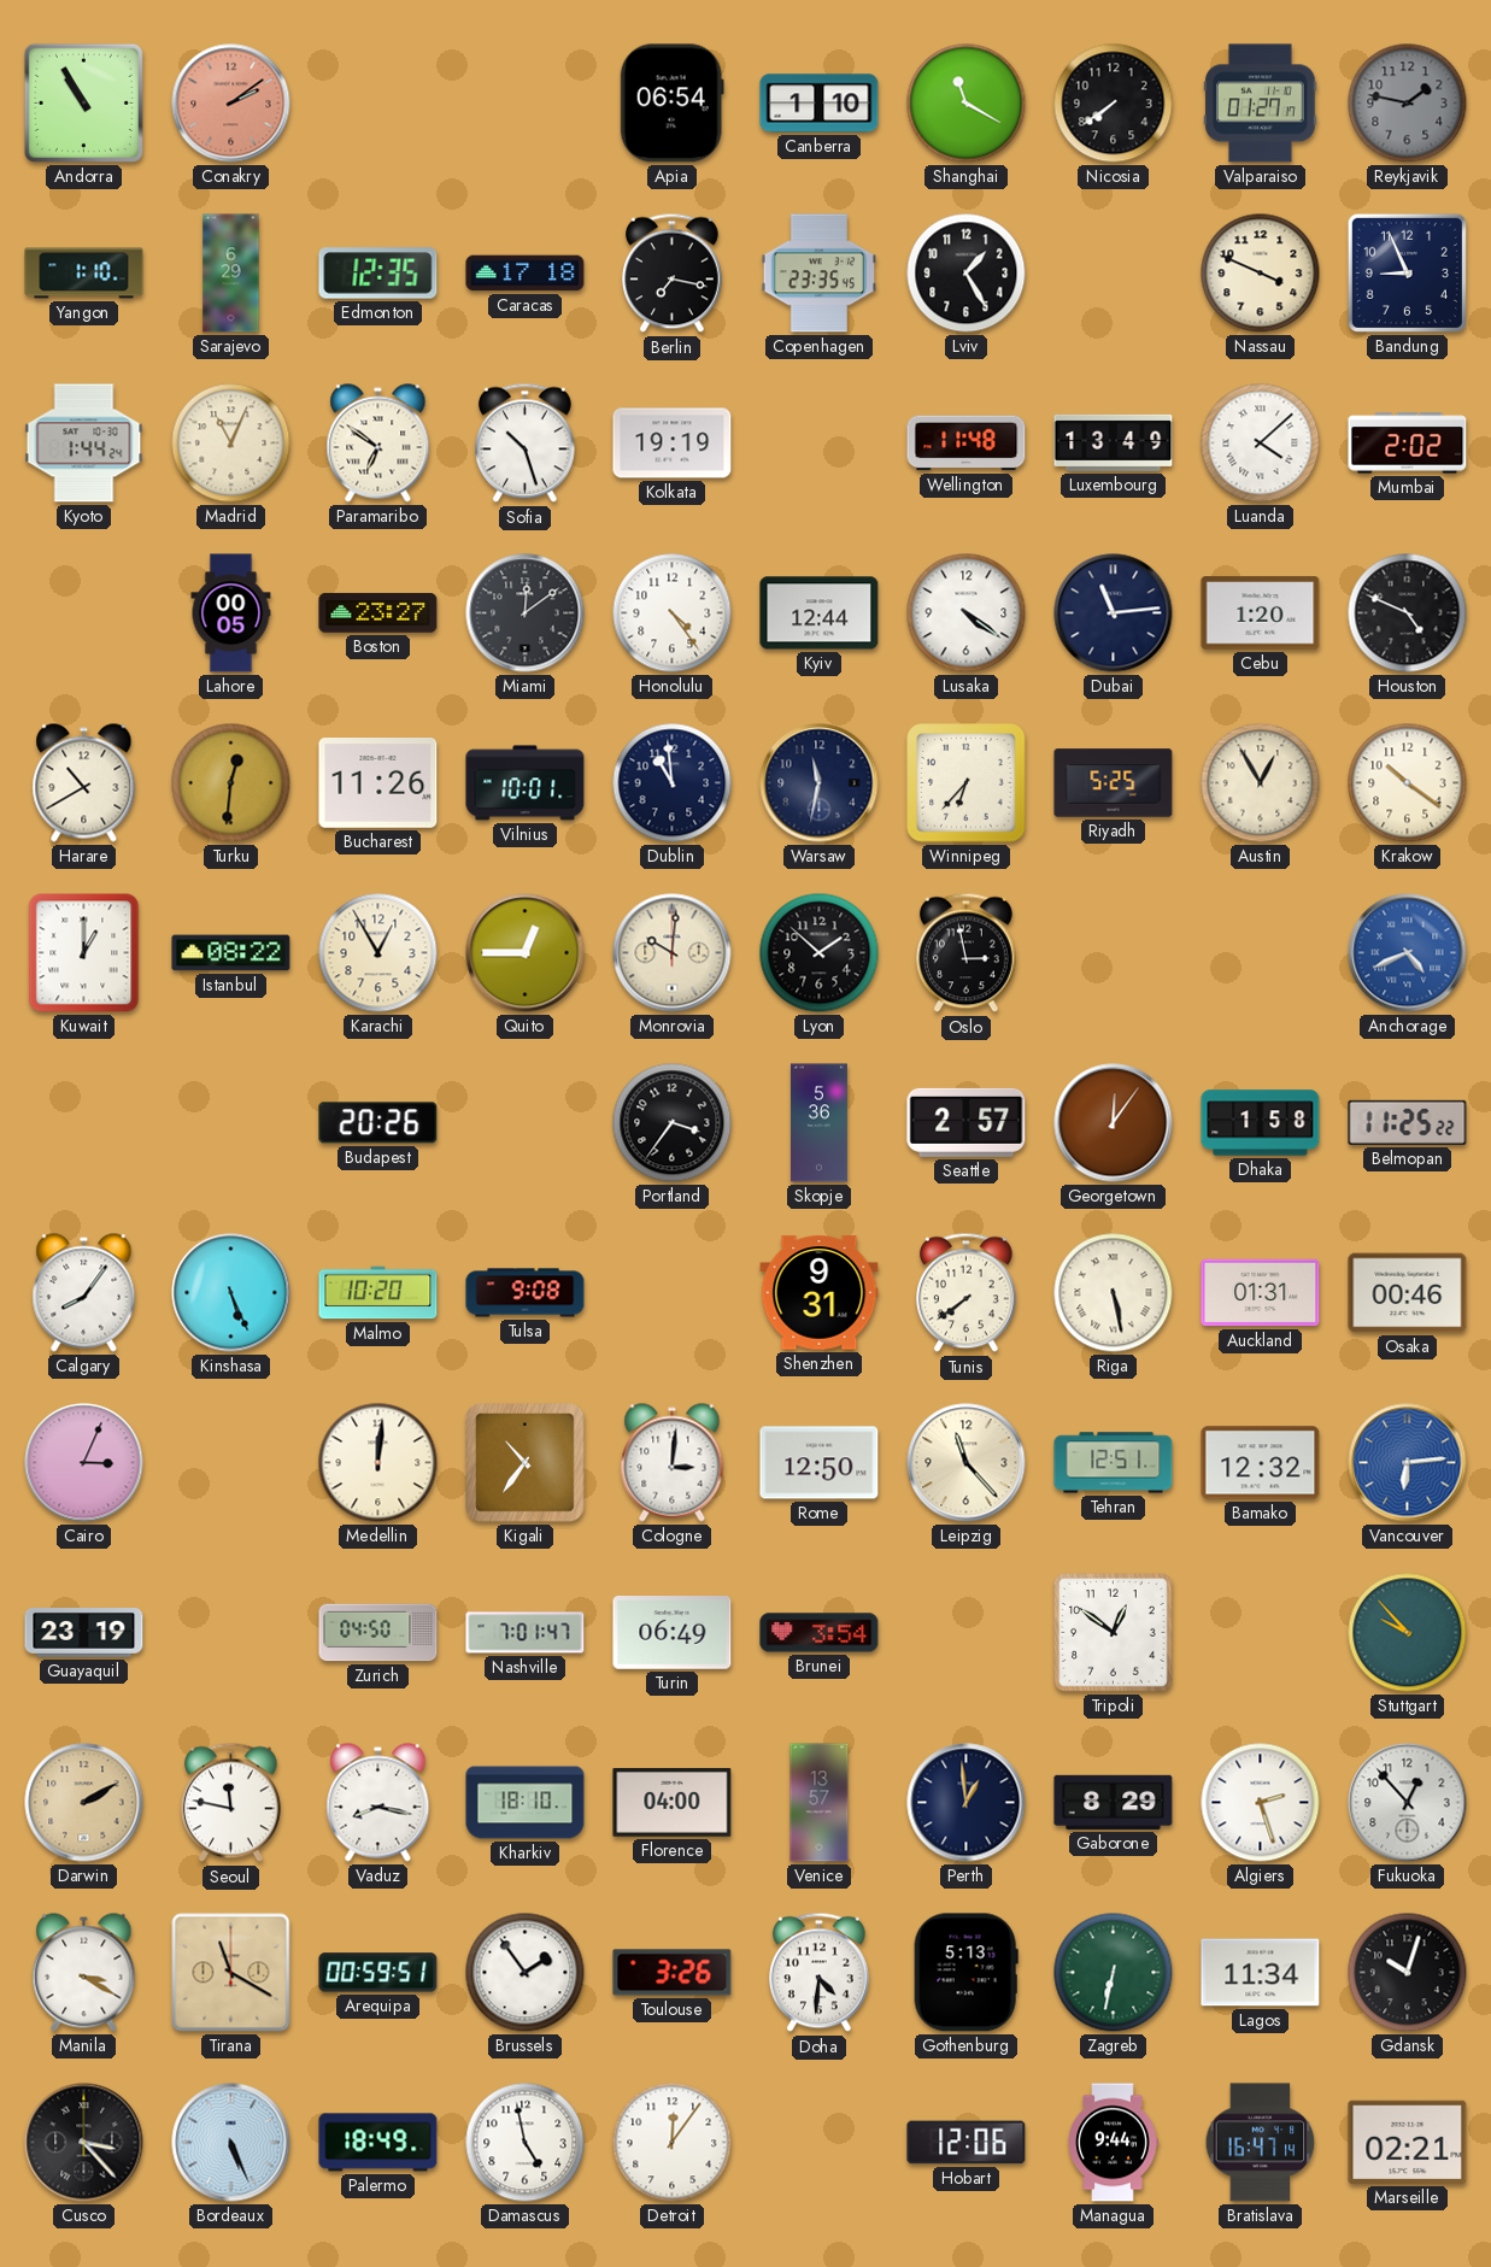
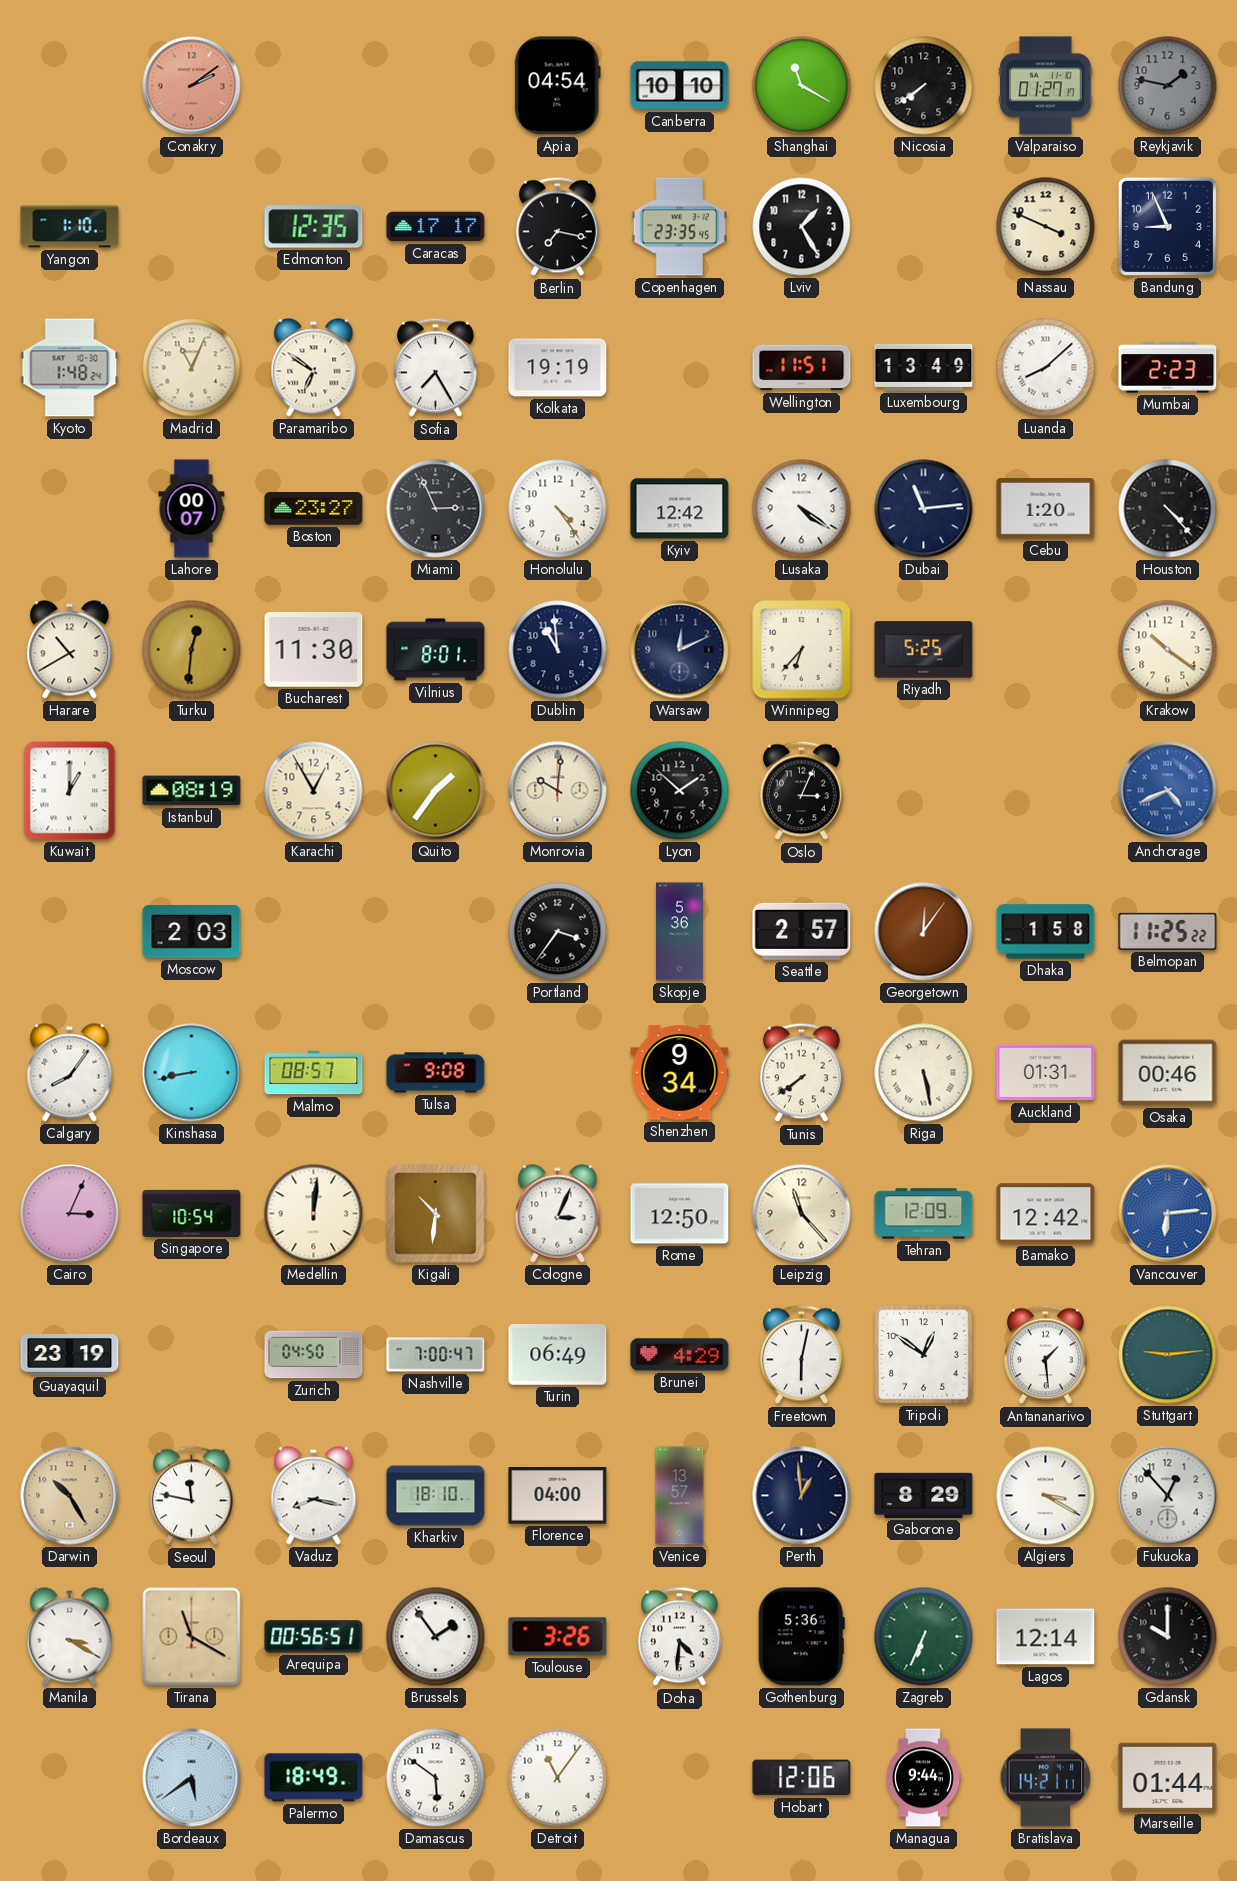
Andorra: 10:55 -> none
Apia: 06:54 -> 04:54
Canberra: 1:10 -> 10:10
Sarajevo: 6:29 -> none
Caracas: 17:18 -> 17:17
Kyoto: 1:44 -> 1:48
Sofia: 10:27 -> 7:25
Wellington: 11:48 -> 11:51
Luanda: 4:08 -> 8:08
Mumbai: 2:02 -> 2:23
Lahore: 00:05 -> 00:07
Miami: 12:09 -> 2:56
Kyiv: 12:44 -> 12:42
Houston: 4:49 -> 4:23
Bucharest: 11:26 -> 11:30
Vilnius: 10:01 -> 8:01
Warsaw: 11:32 -> 12:11
Austin: 12:55 -> none
Istanbul: 08:22 -> 08:19
Quito: 12:45 -> 1:36
Oslo: 2:58 -> 3:04
Moscow: none -> 2:03
Budapest: 20:26 -> none
Kinshasa: 5:26 -> 8:43
Malmo: 10:20 -> 08:57
Shenzhen: 9:31 -> 9:34
Singapore: none -> 10:54
Kigali: 10:36 -> 10:31
Cologne: 3:01 -> 3:04
Tehran: 12:51 -> 12:09
Bamako: 12:32 -> 12:42
Nashville: 7:01 -> 7:00
Brunei: 3:54 -> 4:29
Freetown: none -> 6:02
Antananarivo: none -> 1:29
Stuttgart: 9:53 -> 9:14
Darwin: 2:10 -> 10:25
Algiers: 2:27 -> 3:20
Arequipa: 00:59 -> 00:56
Gothenburg: 5:13 -> 5:36
Zagreb: 6:32 -> 6:34
Lagos: 11:34 -> 12:14
Gdansk: 10:03 -> 10:00
Cusco: 3:23 -> none
Bordeaux: 5:26 -> 5:39
Damascus: 4:58 -> 5:51
Detroit: 12:06 -> 11:06
Bratislava: 16:47 -> 14:21
Marseille: 02:21 -> 01:44
